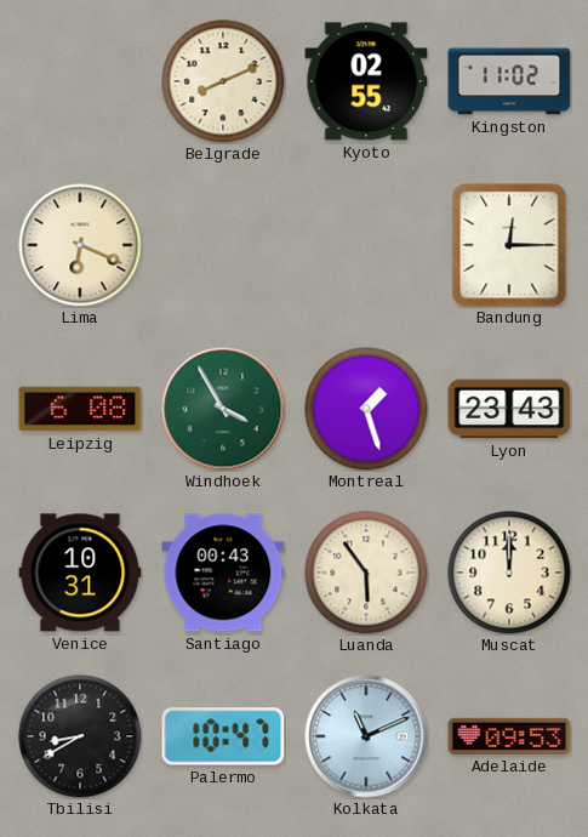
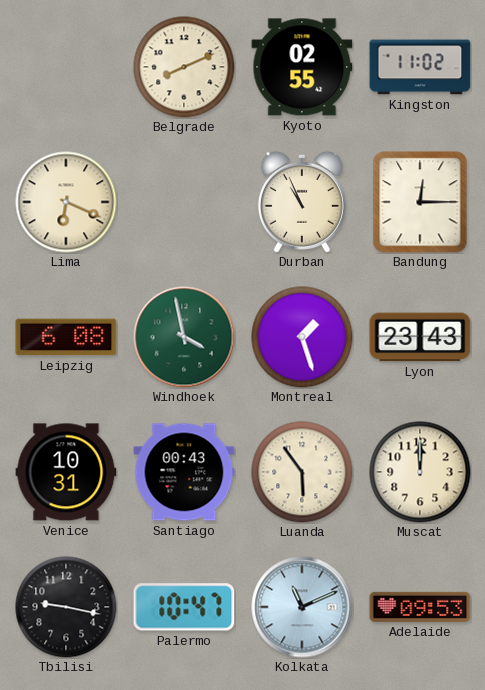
Durban: none -> 10:56
Windhoek: 3:55 -> 3:58
Tbilisi: 8:40 -> 9:17
